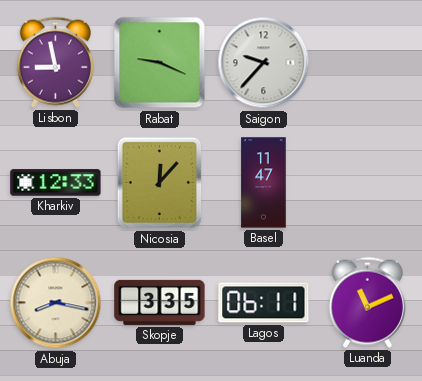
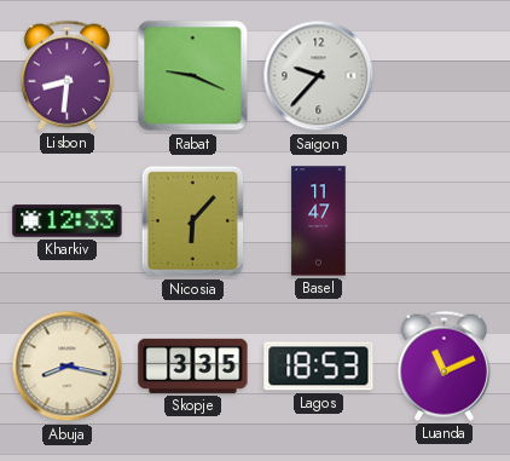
Lisbon: 8:58 -> 8:31
Nicosia: 12:07 -> 6:07
Lagos: 06:11 -> 18:53
